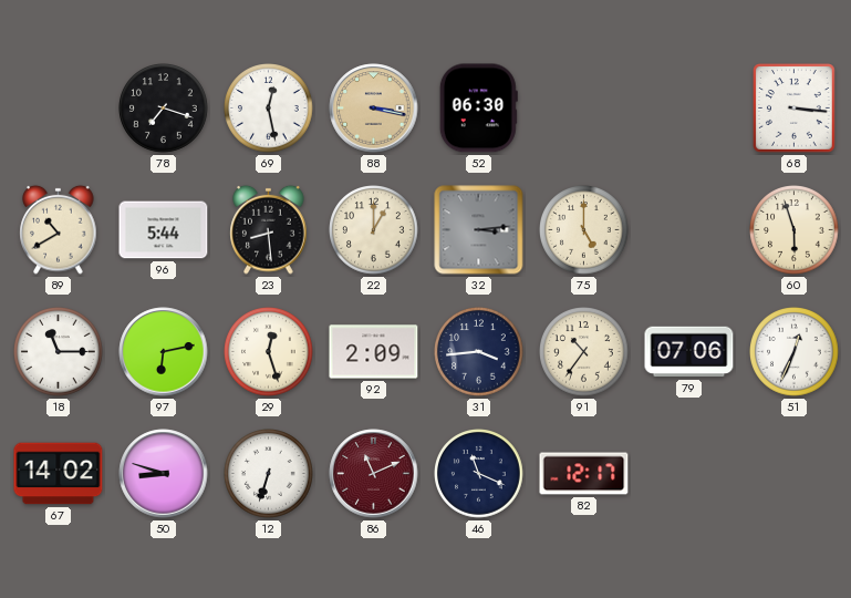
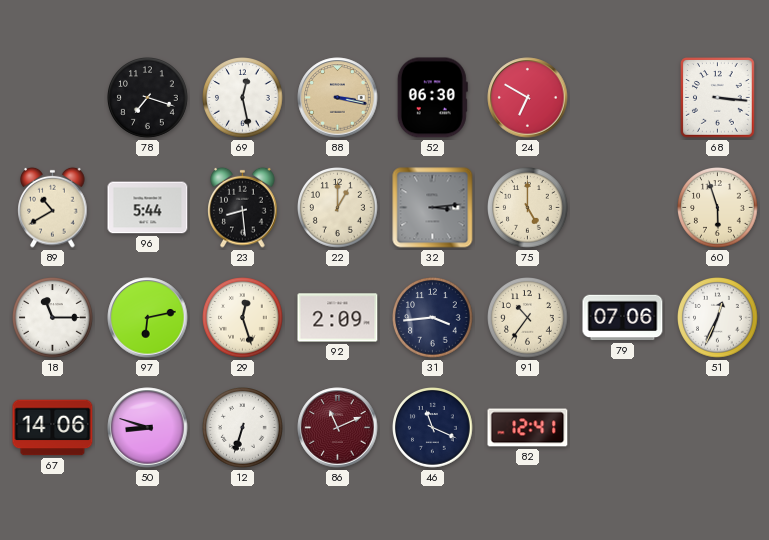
24: none -> 6:50
67: 14:02 -> 14:06
82: 12:17 -> 12:41
